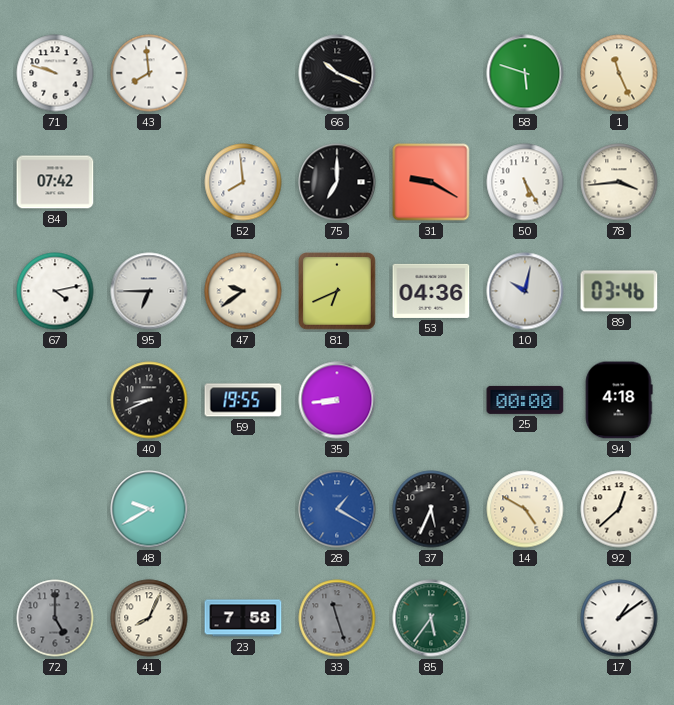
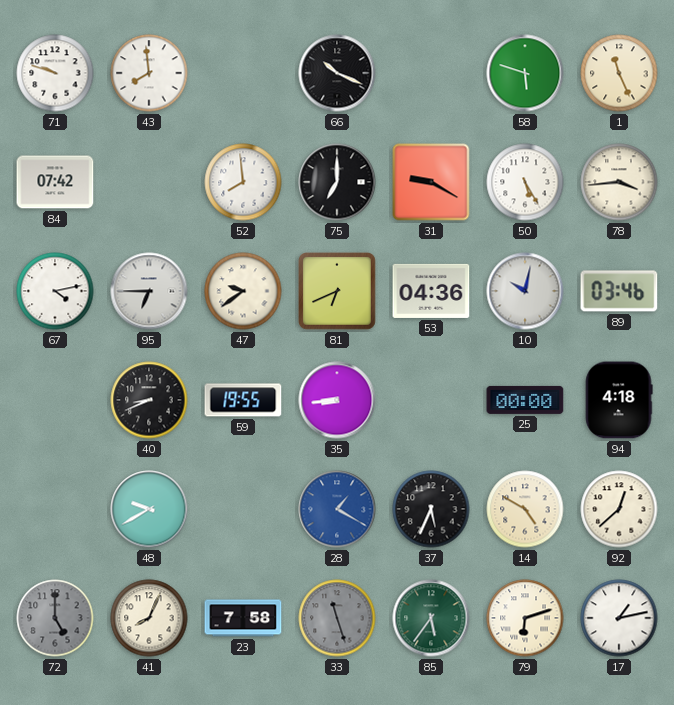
79: none -> 6:12
17: 1:09 -> 1:13
